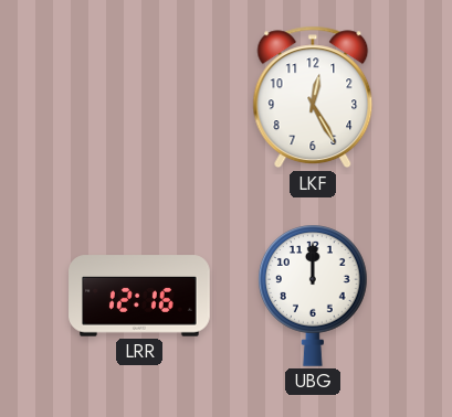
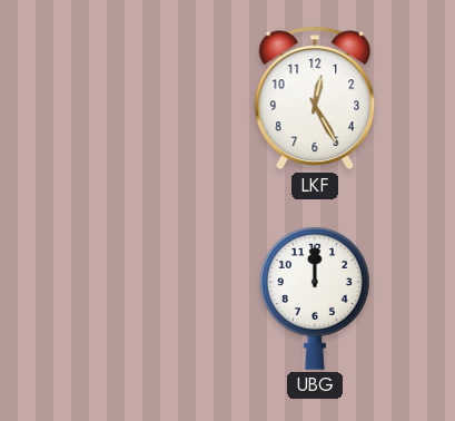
LRR: 12:16 -> none
